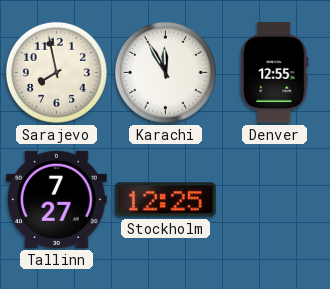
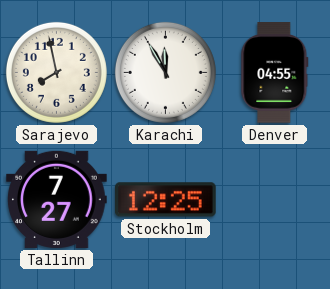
Denver: 12:55 -> 04:55
